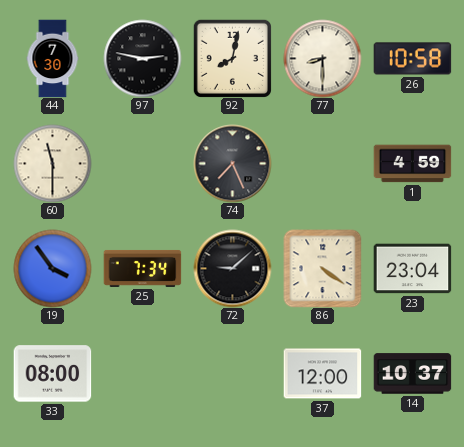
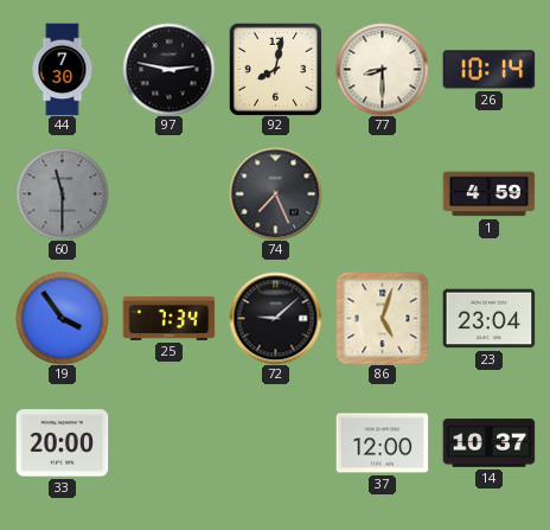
26: 10:58 -> 10:14
60 dial: cream -> grey
86: 4:21 -> 5:03
33: 08:00 -> 20:00
